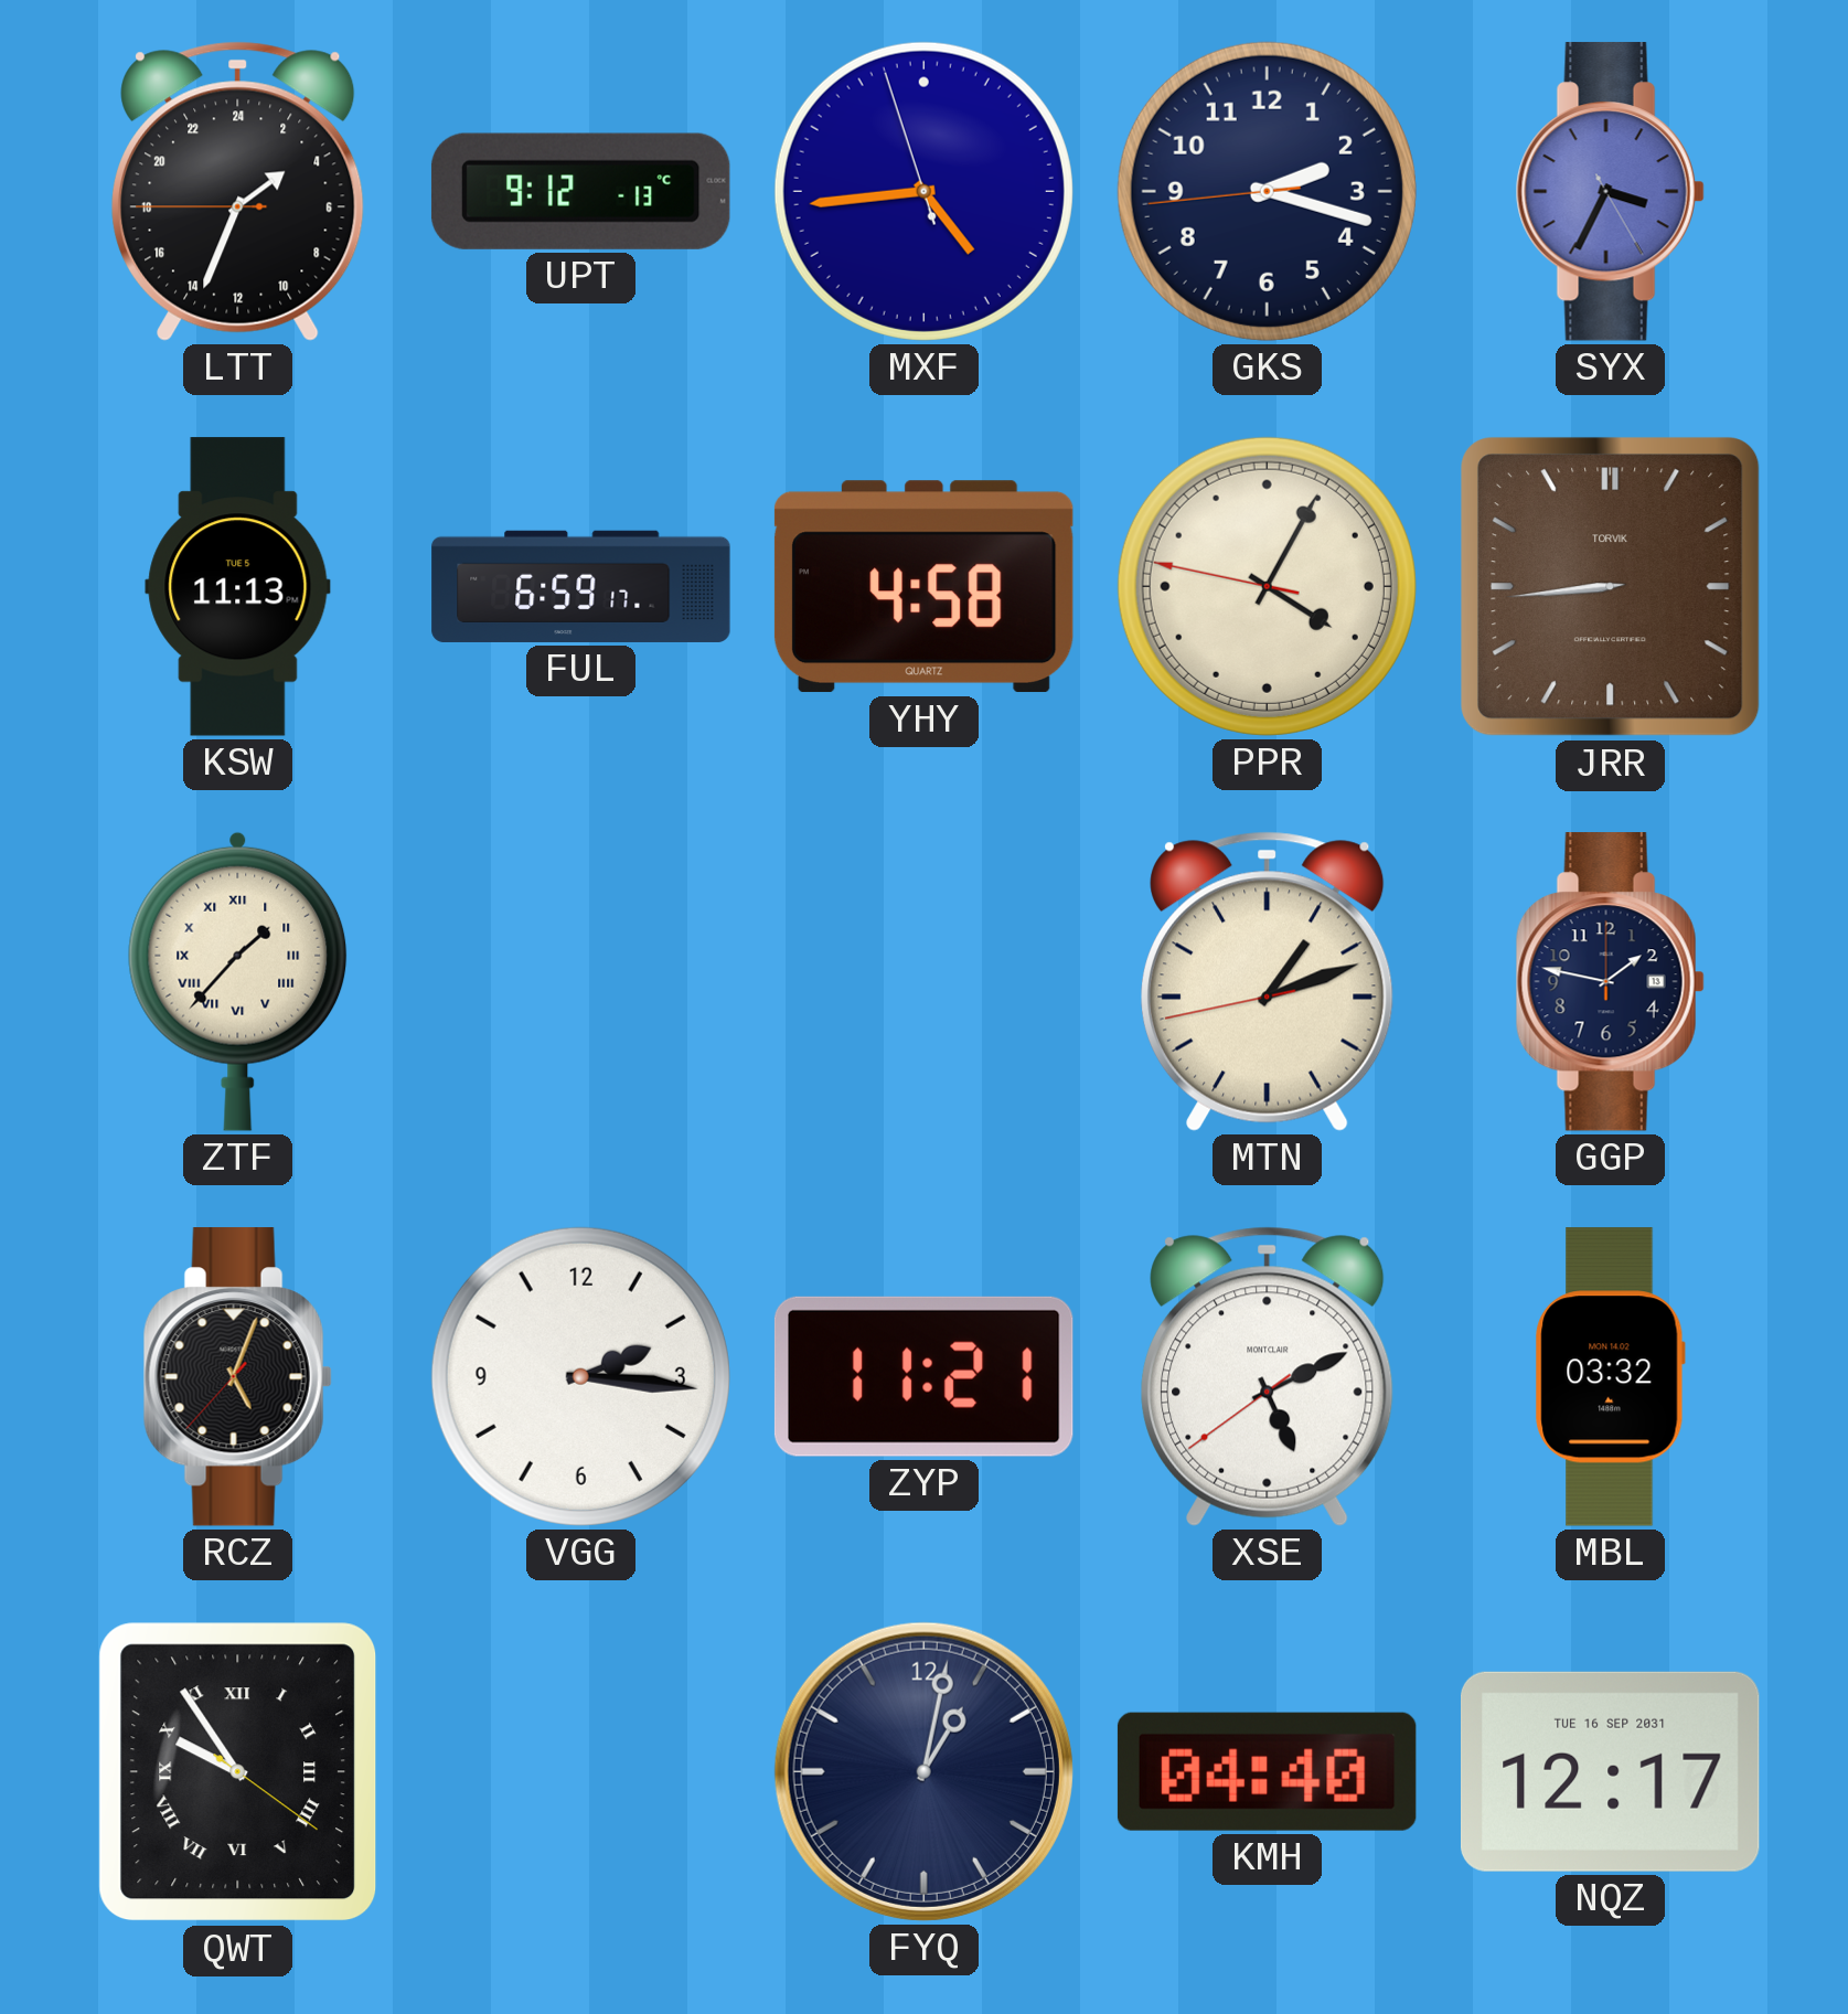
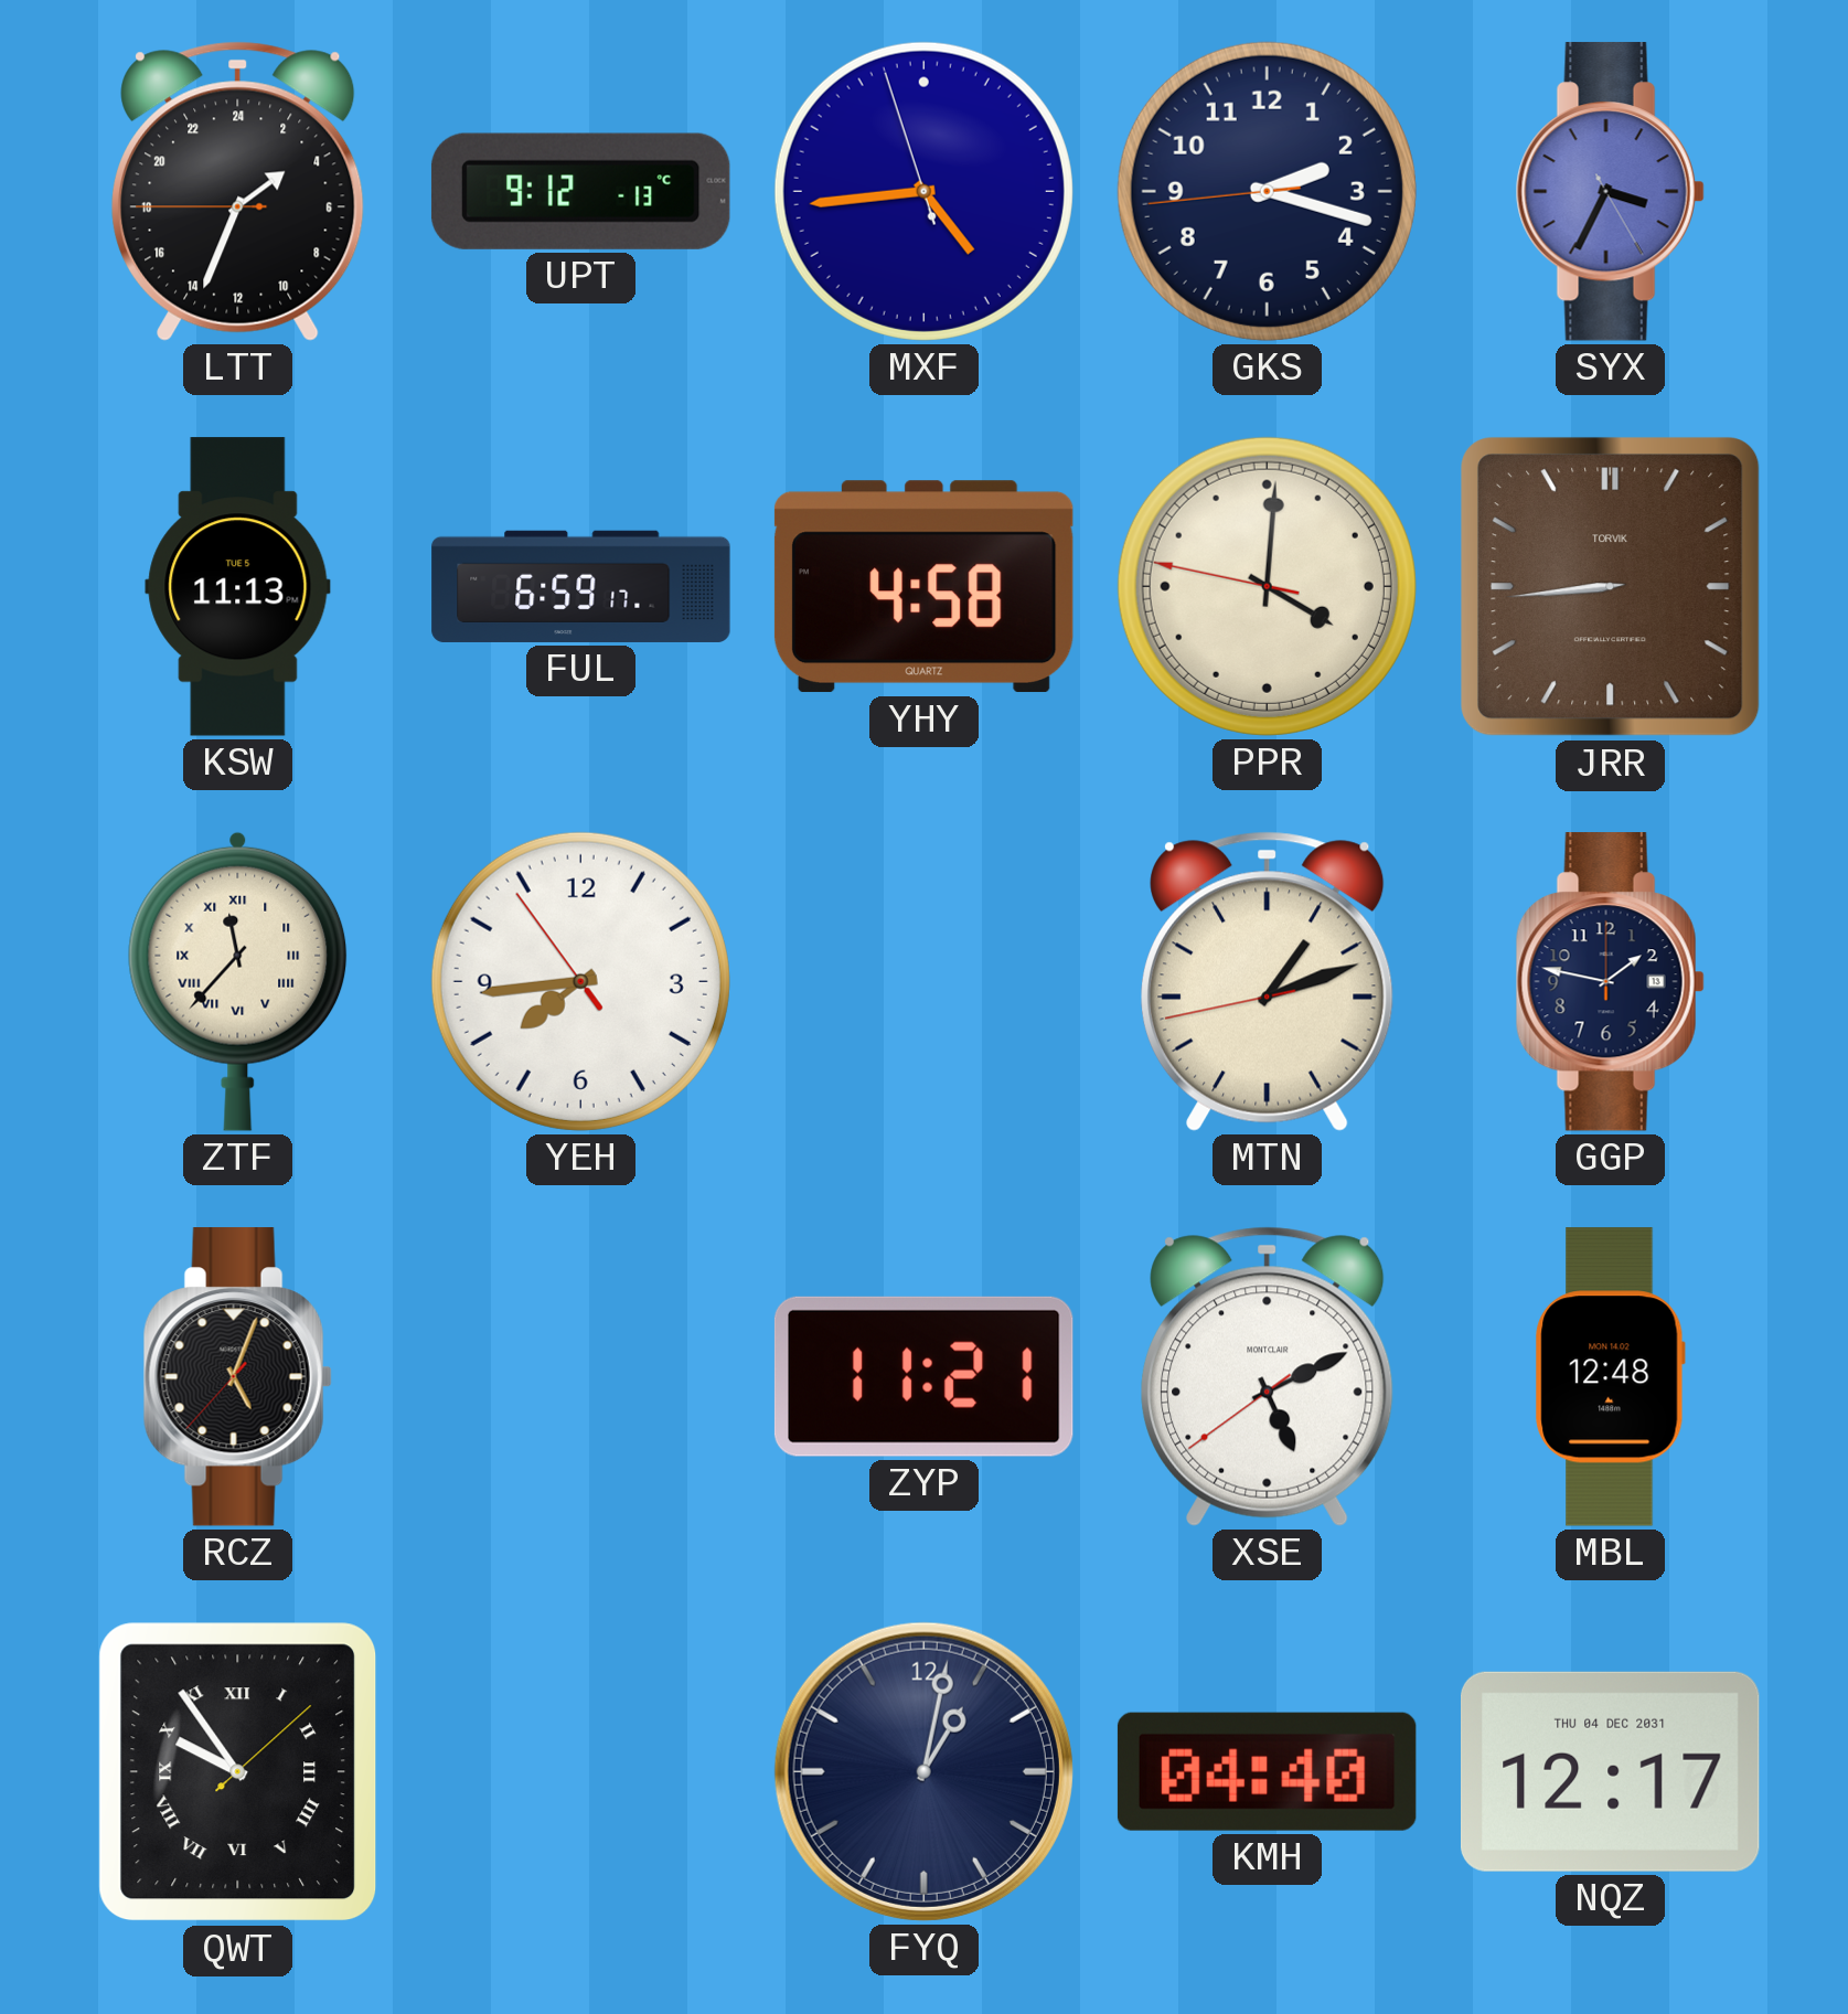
PPR: 4:04 -> 4:00
ZTF: 1:37 -> 11:37
YEH: none -> 7:43
VGG: 2:16 -> none
MBL: 03:32 -> 12:48
QWT: 9:54:21 -> 9:54:08
NQZ date: TUE 16 SEP 2031 -> THU 04 DEC 2031
